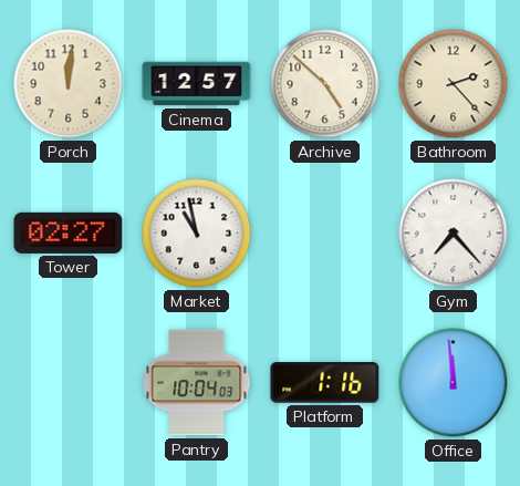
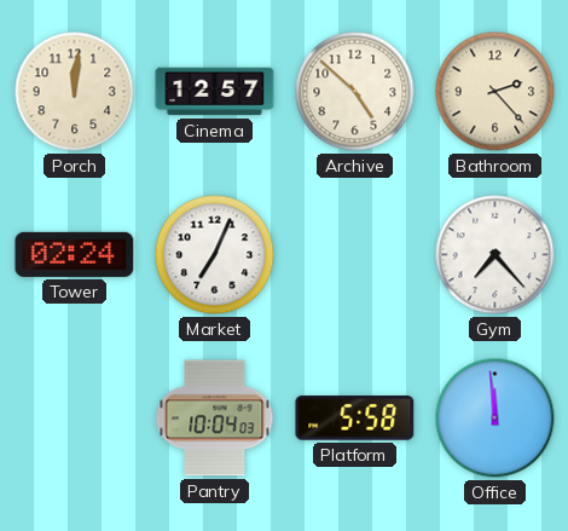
Tower: 02:27 -> 02:24
Market: 10:58 -> 7:04
Platform: 1:16 -> 5:58
